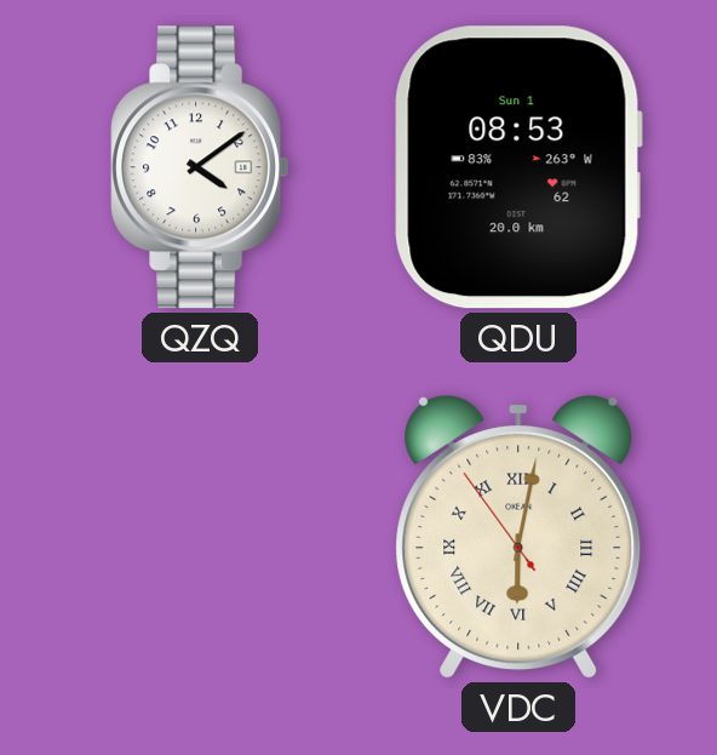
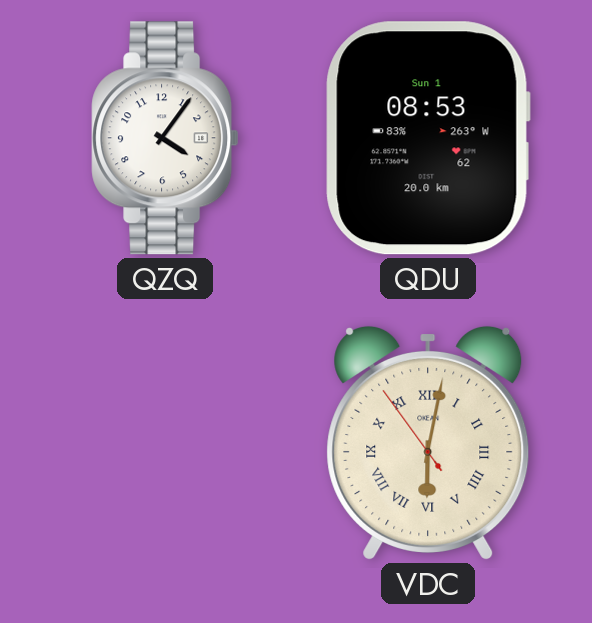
QZQ: 4:09 -> 4:06
